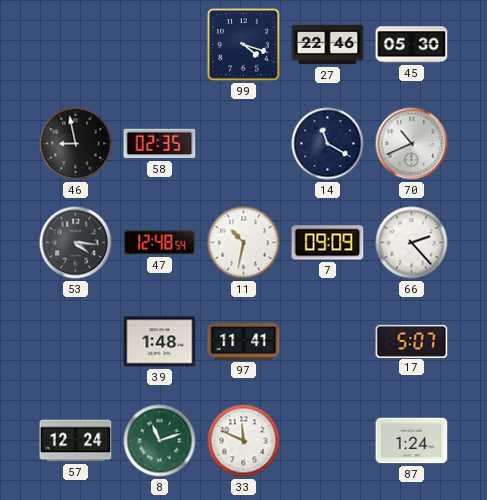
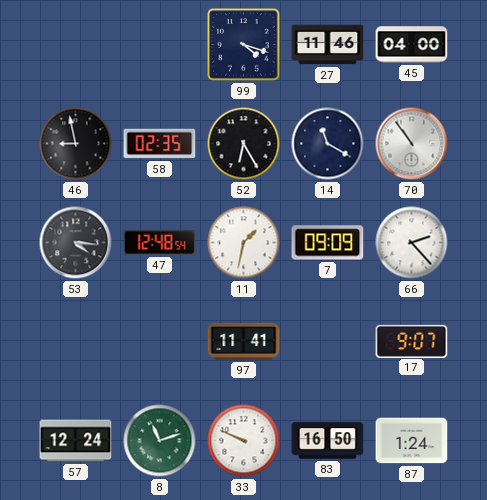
27: 22:46 -> 11:46
45: 05:30 -> 04:00
52: none -> 6:25
70: 10:41 -> 10:54
11: 10:32 -> 1:32
39: 1:48 -> none
17: 5:07 -> 9:07
33: 11:49 -> 9:49
83: none -> 16:50
